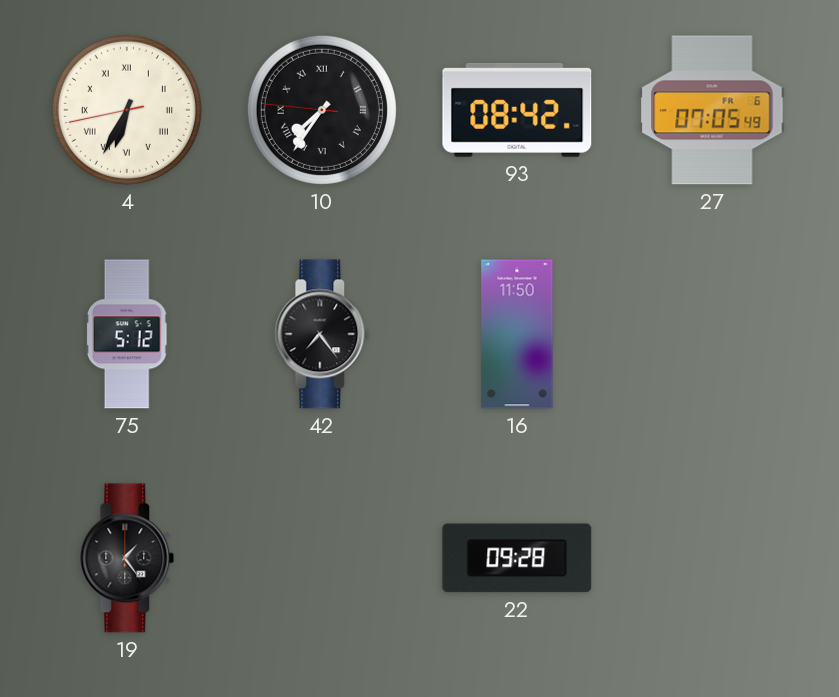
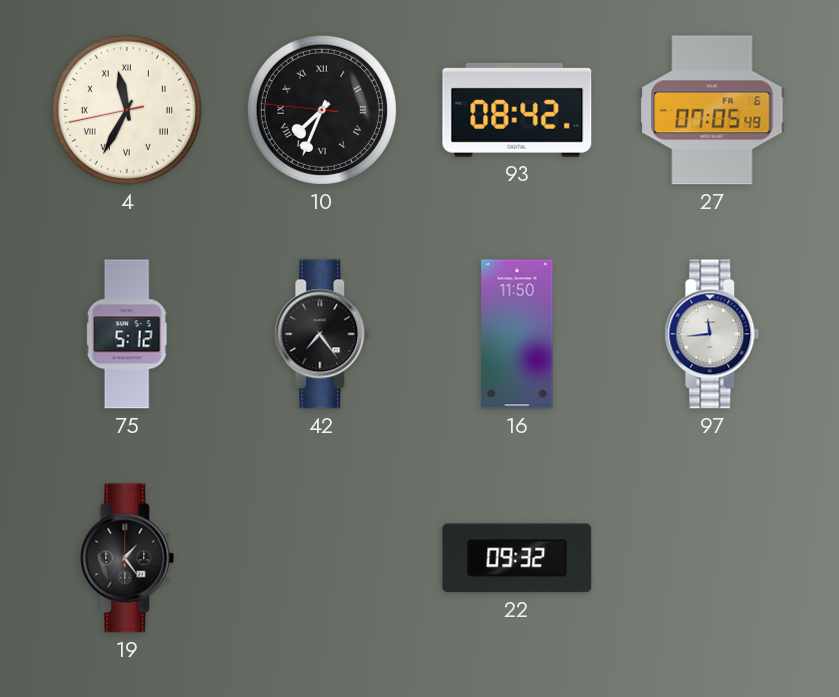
4: 6:34 -> 11:34
10: 7:35 -> 7:33
97: none -> 11:44
22: 09:28 -> 09:32
